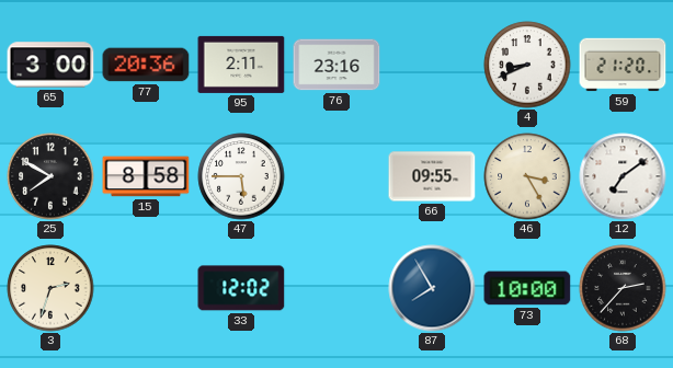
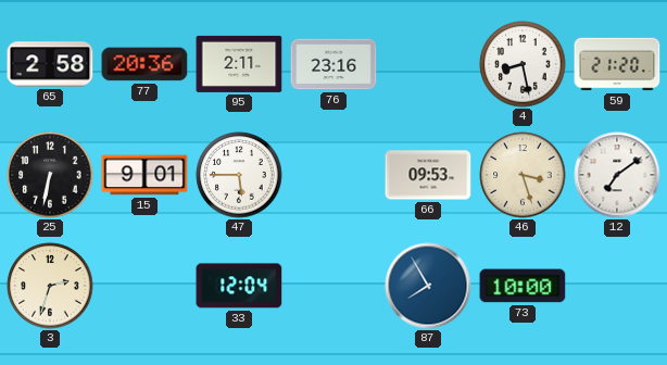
65: 3:00 -> 2:58
4: 8:41 -> 8:28
25: 7:50 -> 6:32
15: 8:58 -> 9:01
66: 09:55 -> 09:53
46: 3:25 -> 3:27
33: 12:02 -> 12:04
68: 2:37 -> none
